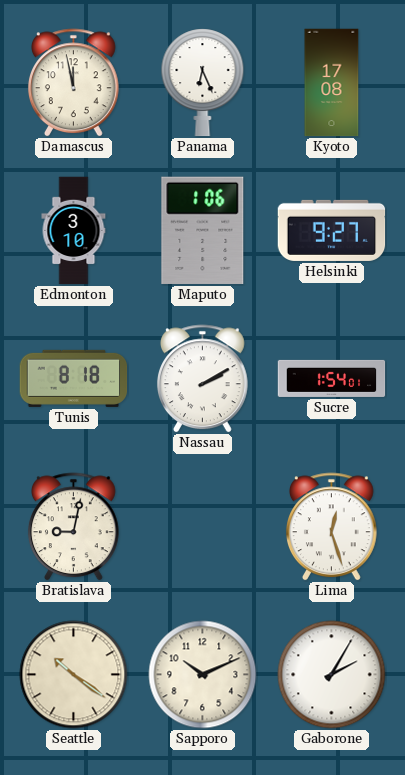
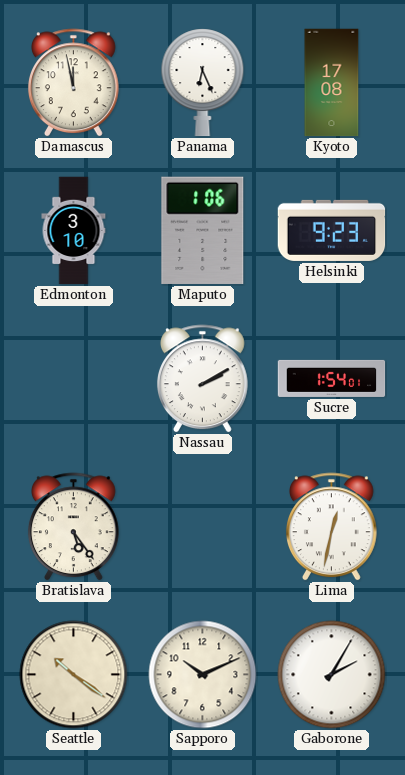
Helsinki: 9:27 -> 9:23
Tunis: 8:18 -> none
Bratislava: 9:02 -> 5:24
Lima: 12:27 -> 12:32
